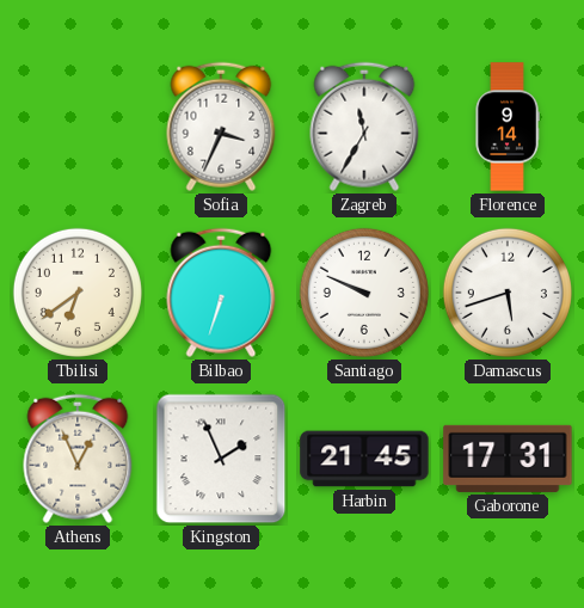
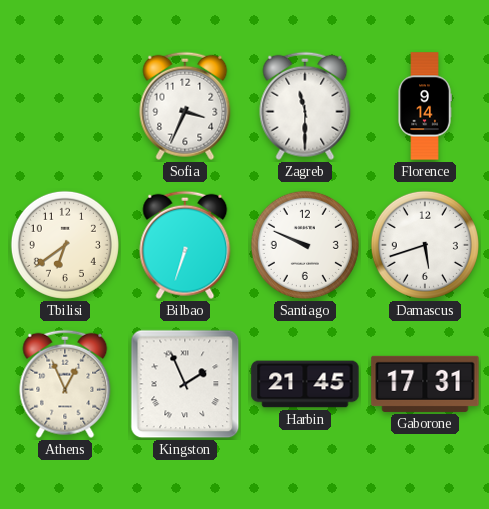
Zagreb: 11:35 -> 11:30
